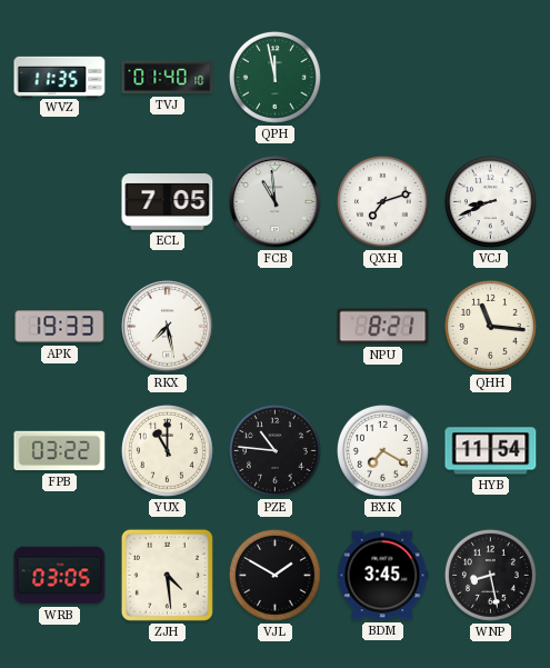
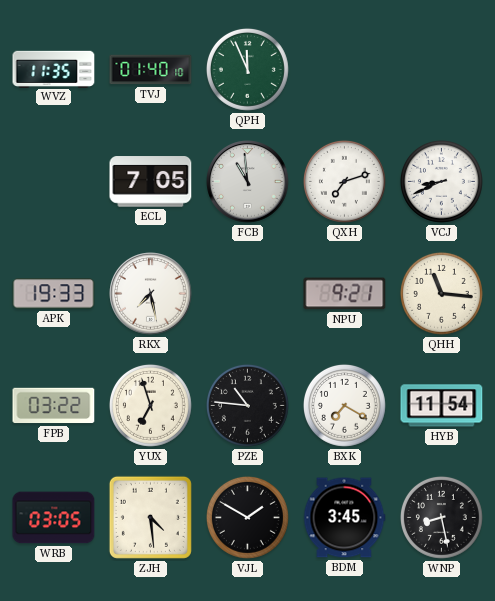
QPH: 11:58 -> 11:56
NPU: 8:21 -> 9:21
YUX: 11:00 -> 6:57
